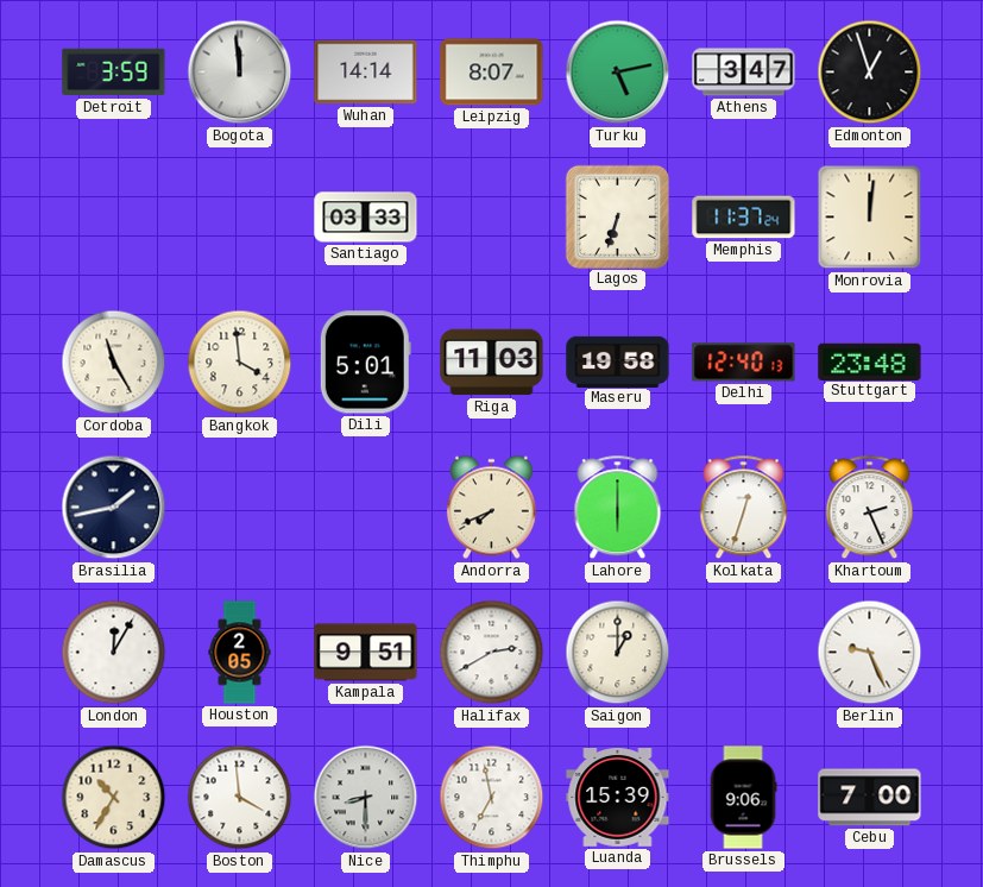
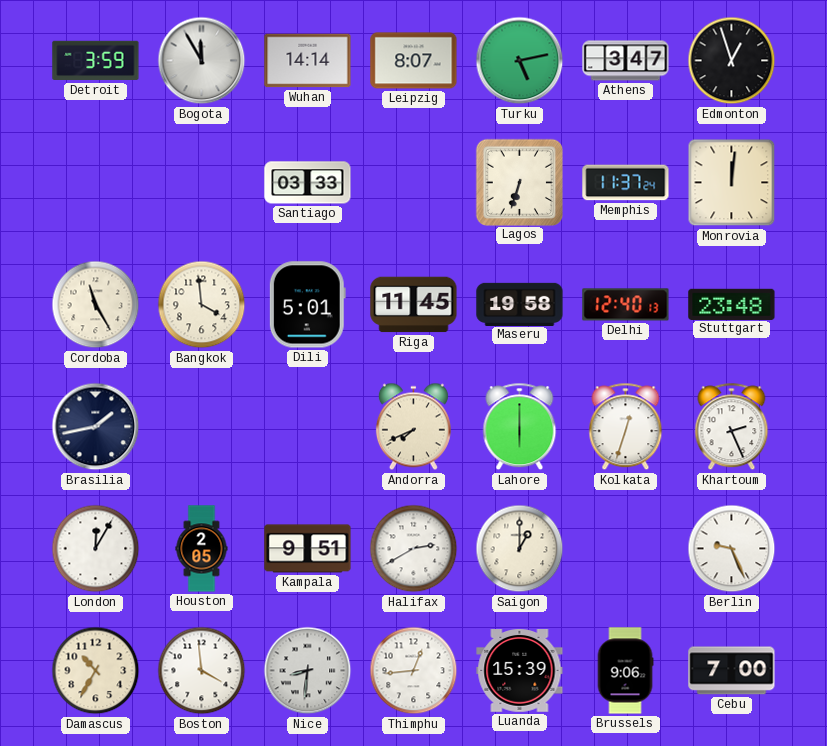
Bogota: 11:59 -> 11:55
Riga: 11:03 -> 11:45
Nice: 8:30 -> 8:31
Thimphu: 6:58 -> 12:44
